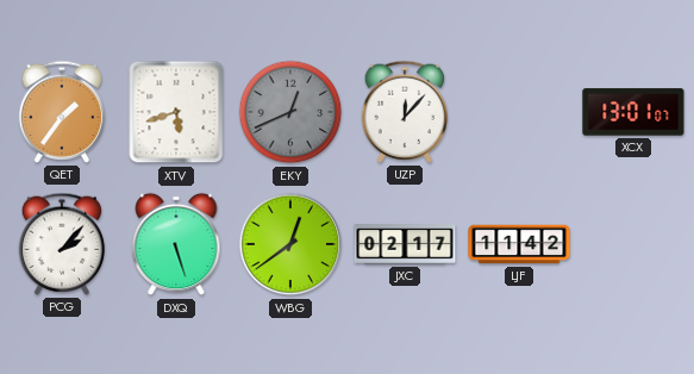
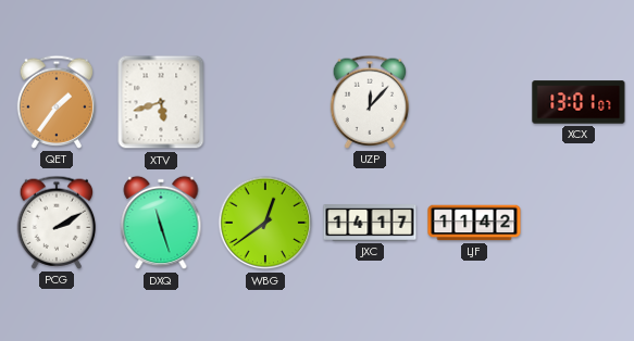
EKY: 12:41 -> none
PCG: 2:07 -> 2:10
DXQ: 5:27 -> 11:27
JXC: 02:17 -> 14:17
